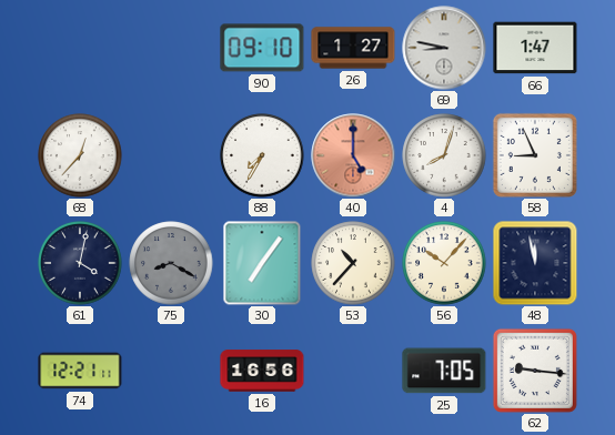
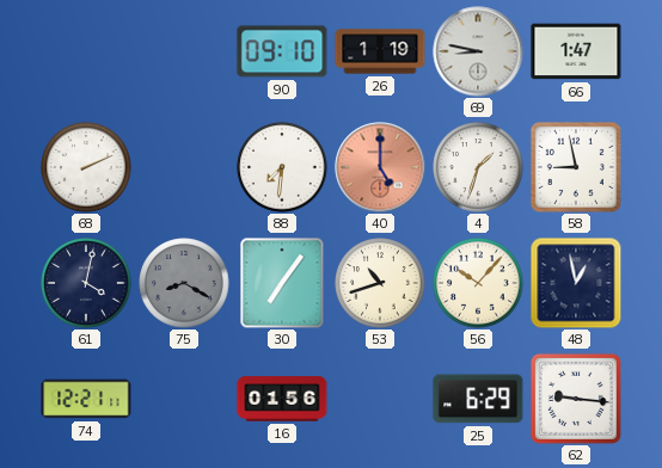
26: 1:27 -> 1:19
68: 12:37 -> 2:11
88: 7:35 -> 7:31
4: 8:03 -> 1:33
58: 8:56 -> 8:58
53: 10:37 -> 10:42
48: 11:58 -> 12:58
16: 16:56 -> 01:56
25: 7:05 -> 6:29
